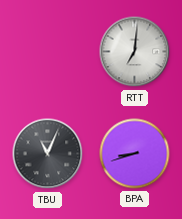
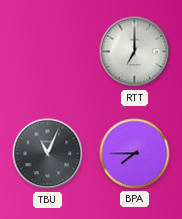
RTT: 7:01 -> 7:00
BPA: 8:42 -> 7:45
